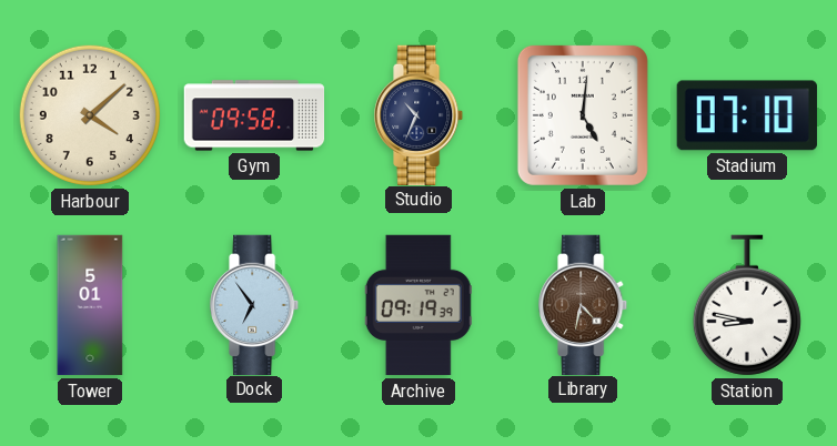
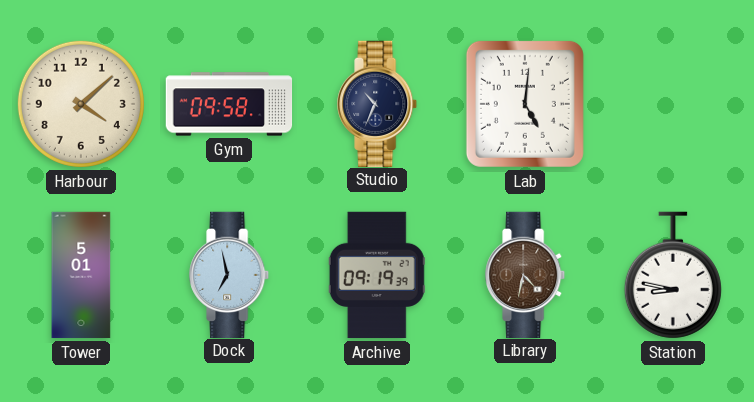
Stadium: 07:10 -> none
Dock: 6:54 -> 6:58
